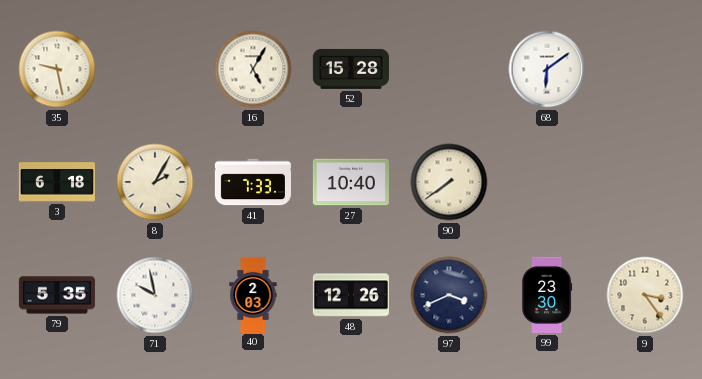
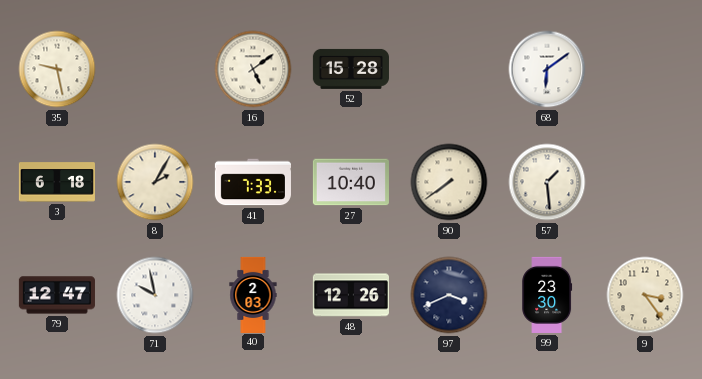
16: 5:05 -> 5:09
57: none -> 1:29
79: 5:35 -> 12:47
